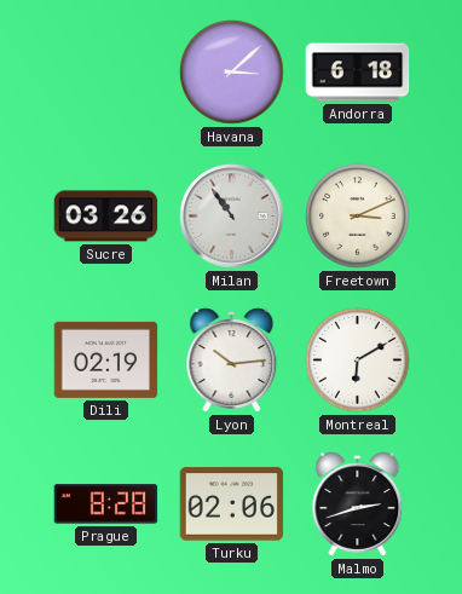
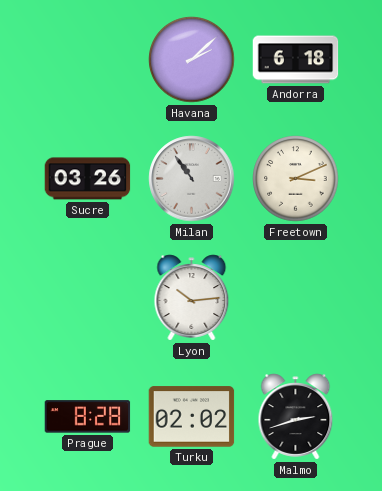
Havana: 3:08 -> 2:08
Dili: 02:19 -> none
Montreal: 6:10 -> none
Turku: 02:06 -> 02:02
